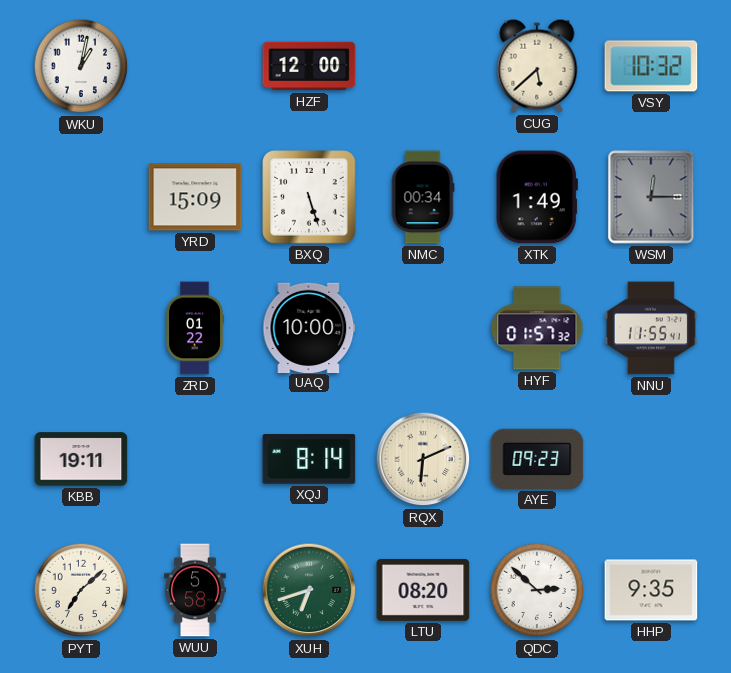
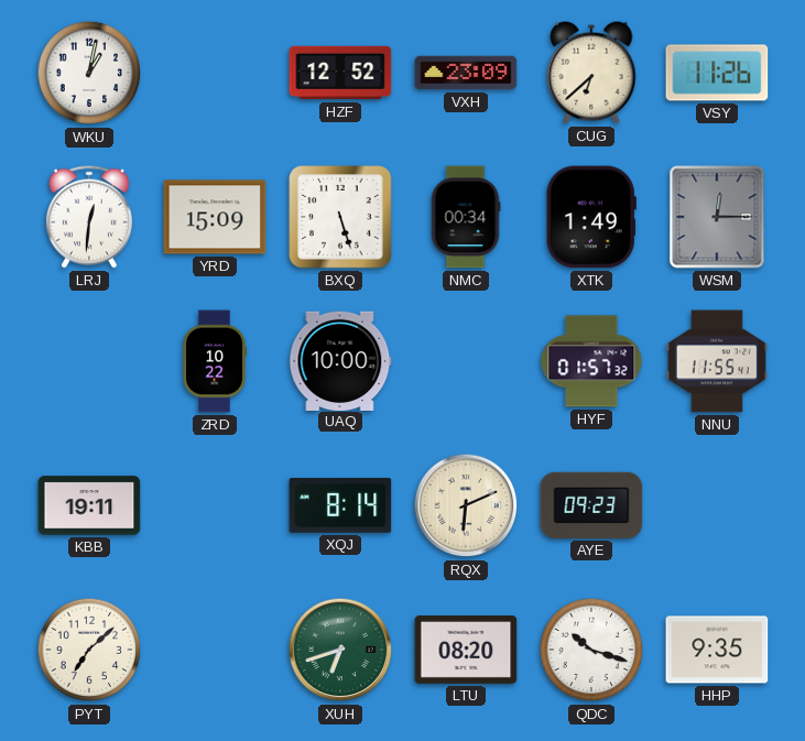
HZF: 12:00 -> 12:52
VXH: none -> 23:09
CUG: 5:38 -> 6:38
VSY: 10:32 -> 11:26
LRJ: none -> 12:31
ZRD: 01:22 -> 10:22
WUU: 5:58 -> none
QDC: 2:52 -> 10:18
